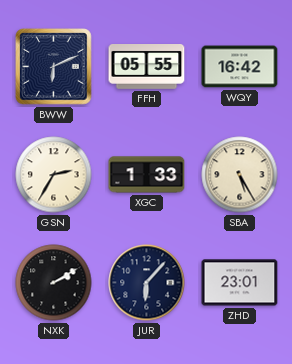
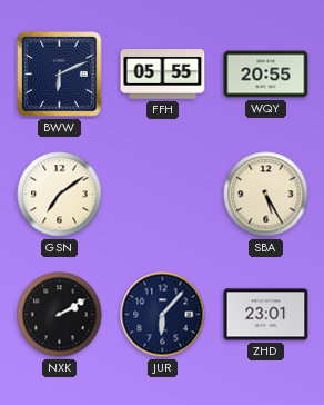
WQY: 16:42 -> 20:55
GSN: 2:35 -> 7:09
XGC: 1:33 -> none
